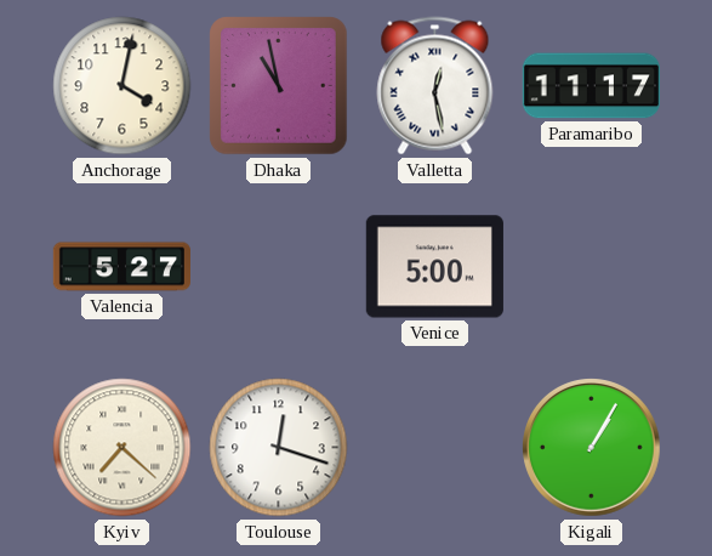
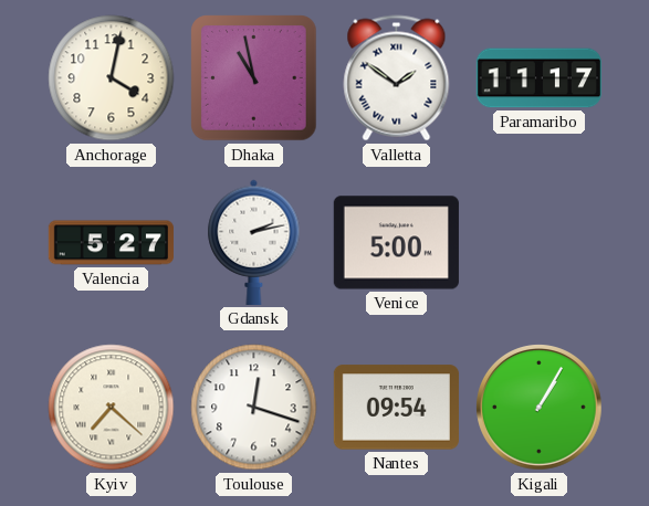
Valletta: 12:28 -> 1:51
Gdansk: none -> 2:13
Nantes: none -> 09:54
